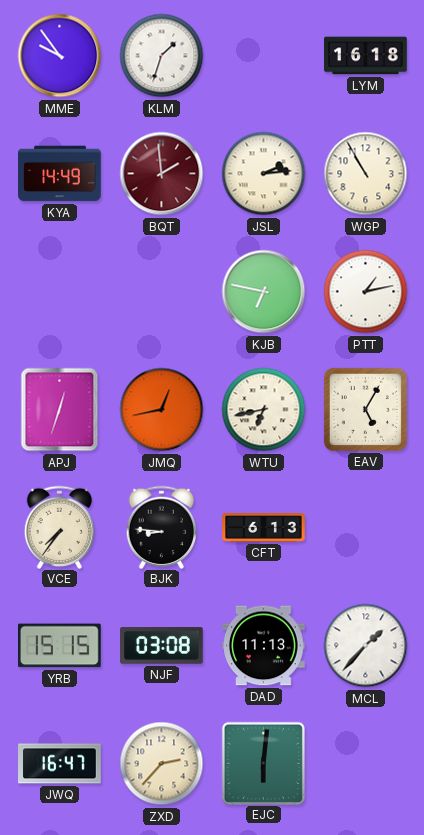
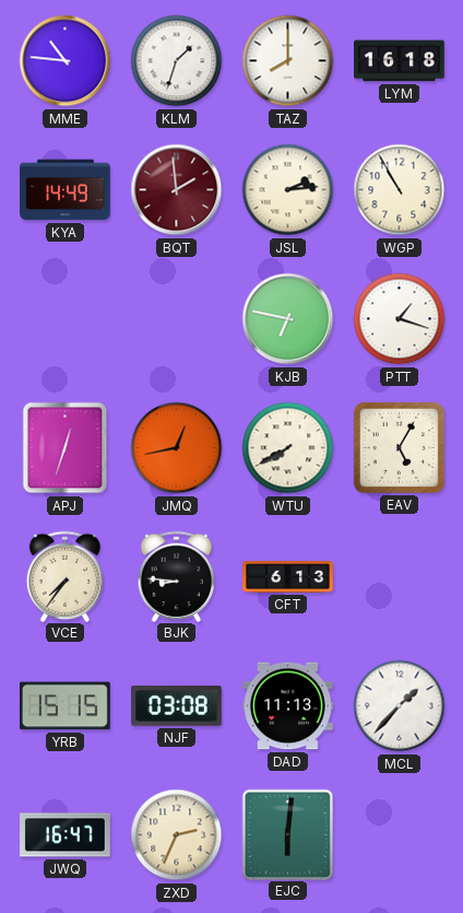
MME: 9:54 -> 10:46
TAZ: none -> 8:00
PTT: 1:13 -> 1:18
WTU: 6:43 -> 7:40
ZXD: 2:37 -> 2:34
